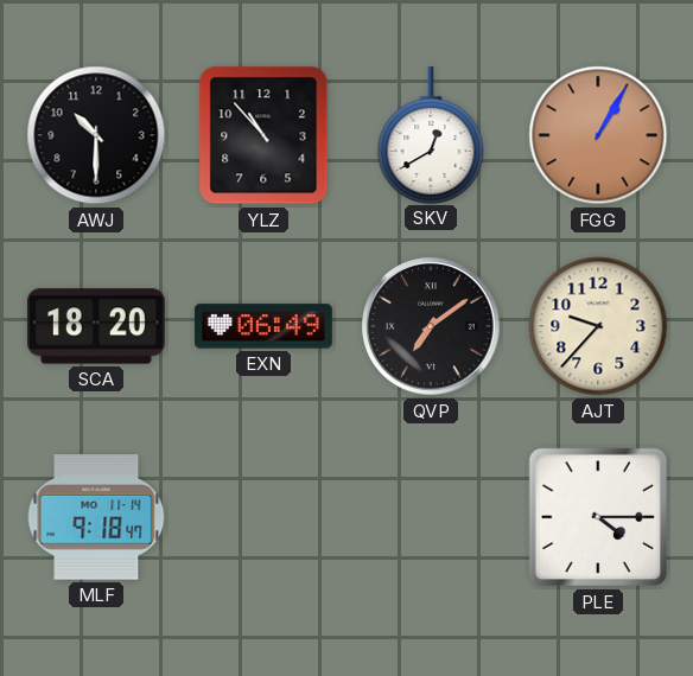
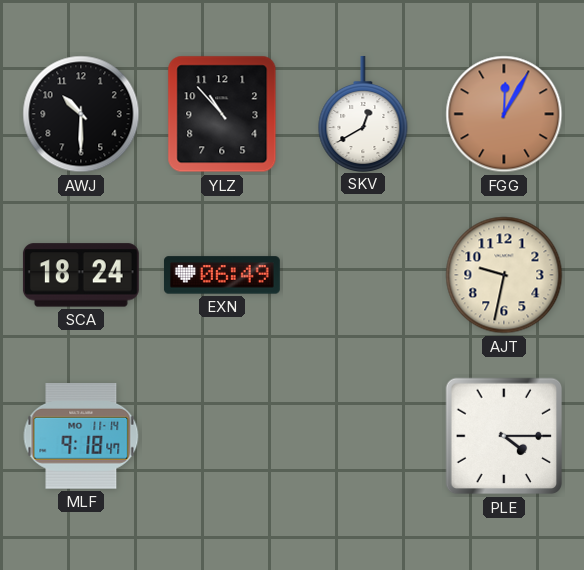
FGG: 1:05 -> 12:05
SCA: 18:20 -> 18:24
QVP: 7:09 -> none
AJT: 9:37 -> 9:32
